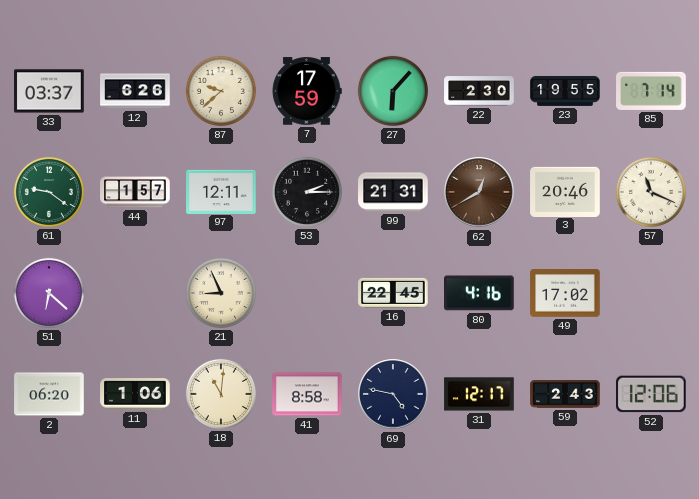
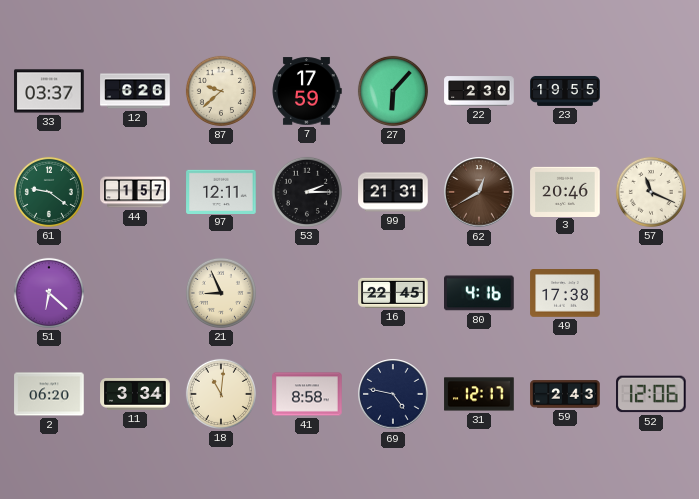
85: 7:14 -> none
49: 17:02 -> 17:38
11: 1:06 -> 3:34
